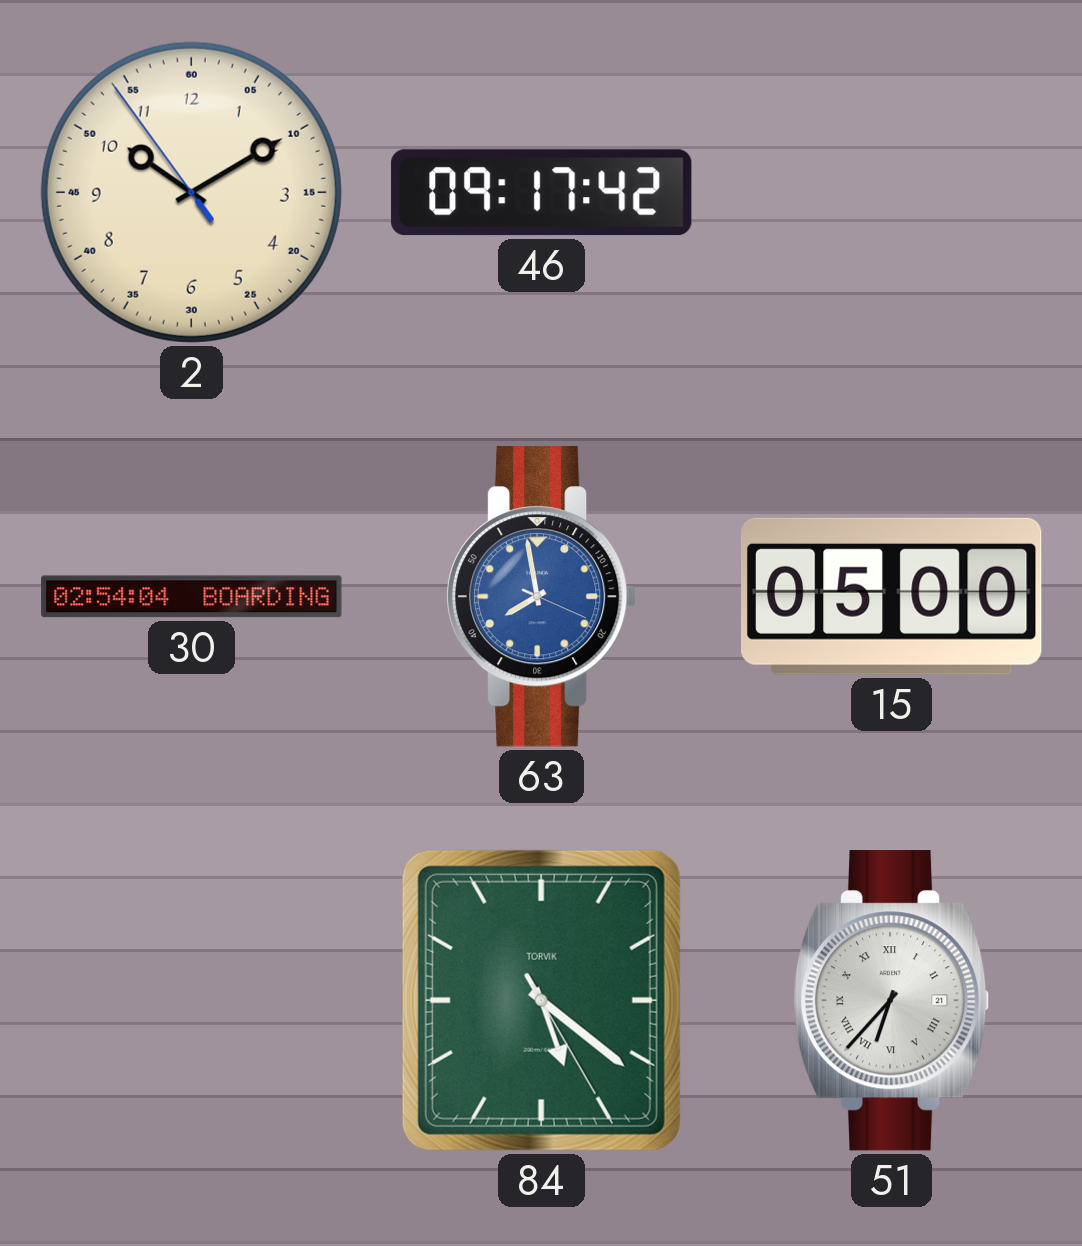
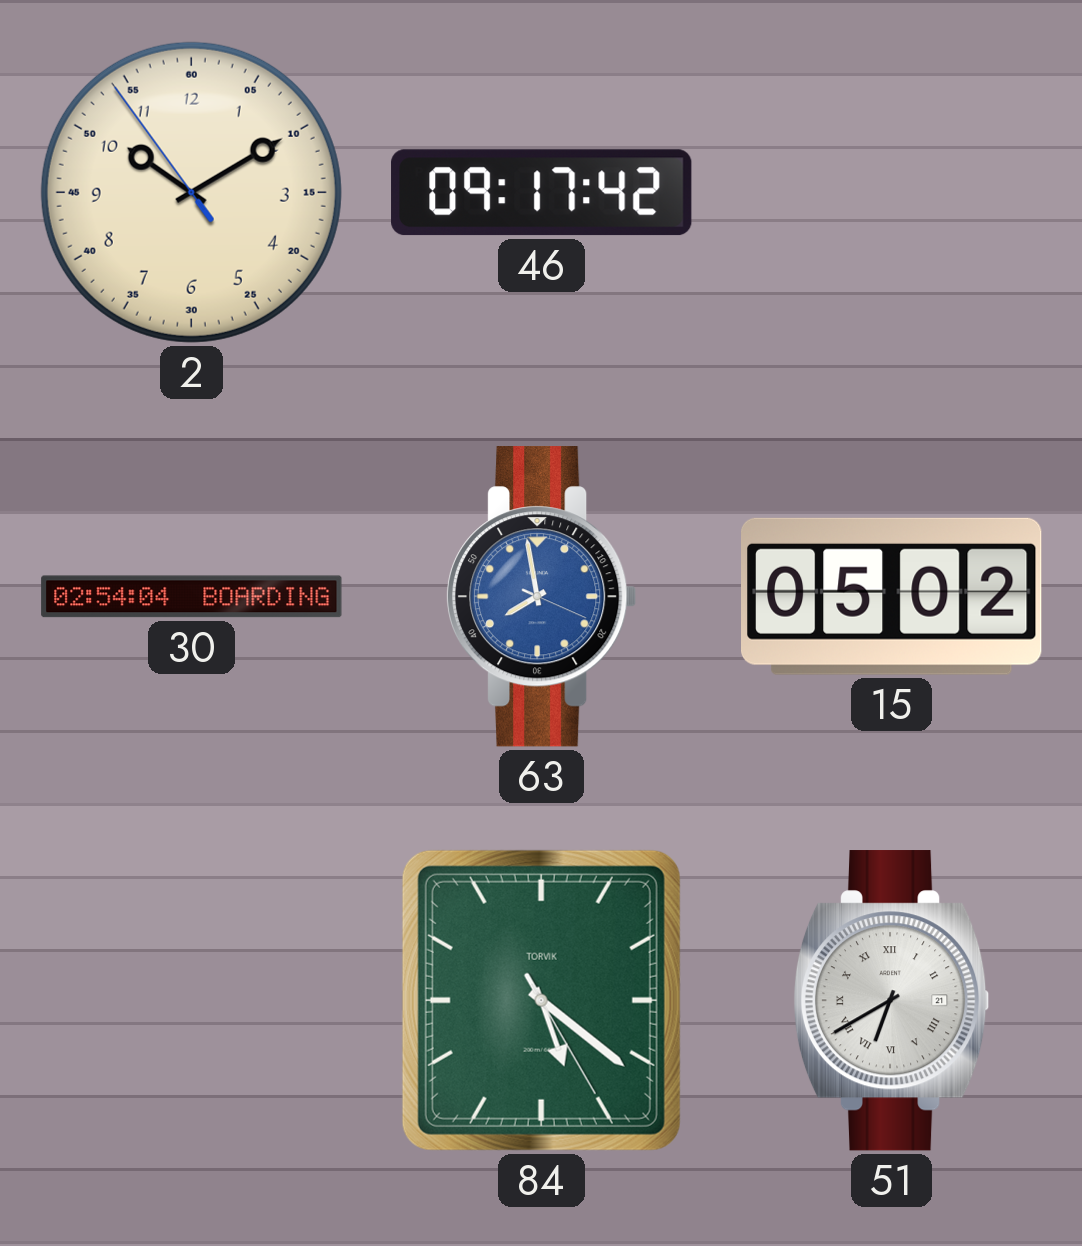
15: 05:00 -> 05:02
51: 6:37 -> 6:40
